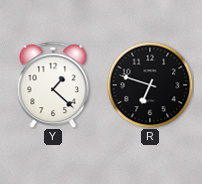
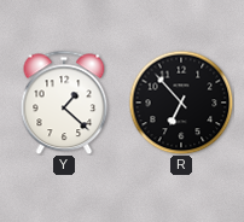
R: 6:48 -> 6:53
